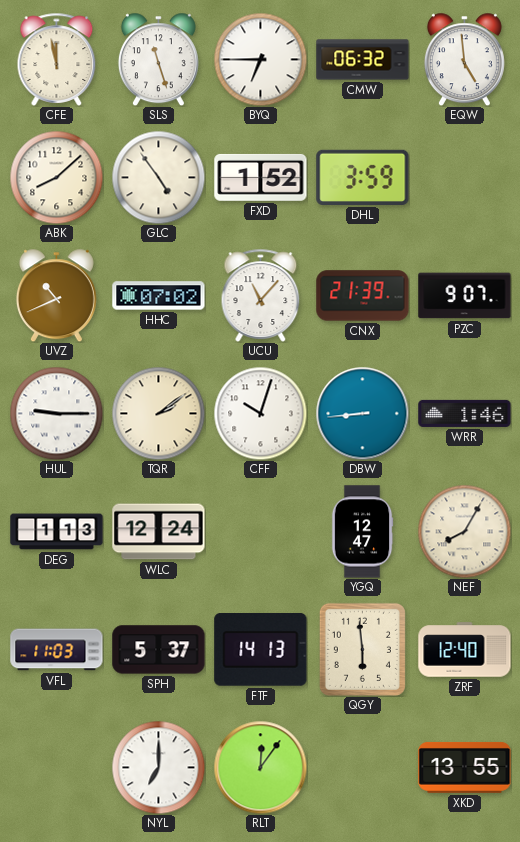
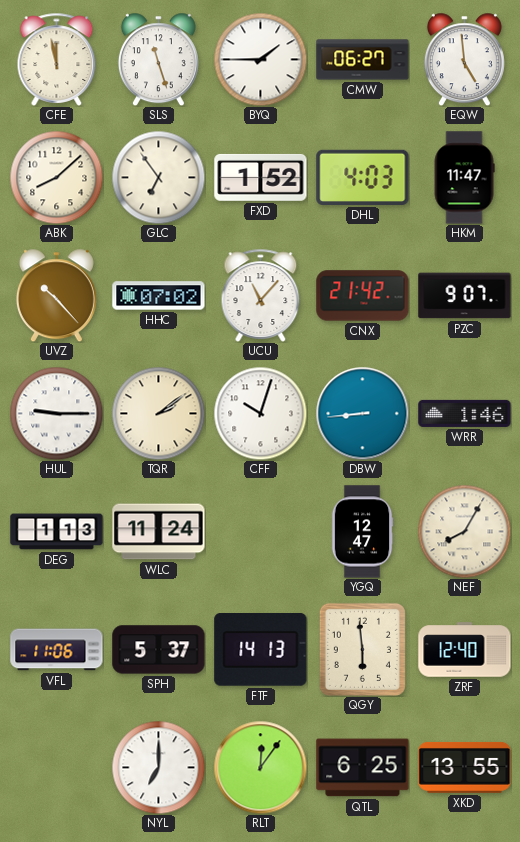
BYQ: 6:45 -> 1:45
CMW: 06:32 -> 06:27
GLC: 4:54 -> 6:54
DHL: 3:59 -> 4:03
HKM: none -> 11:47
UVZ: 10:41 -> 10:23
CNX: 21:39 -> 21:42
WLC: 12:24 -> 11:24
VFL: 11:03 -> 11:06
QTL: none -> 6:25
